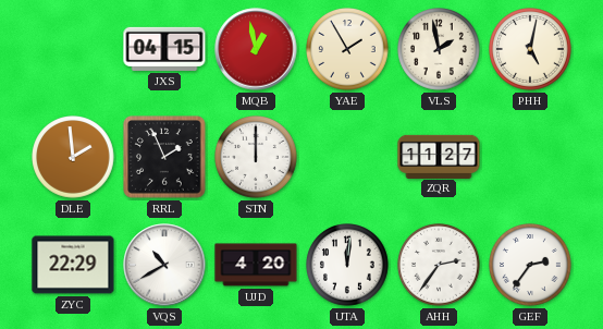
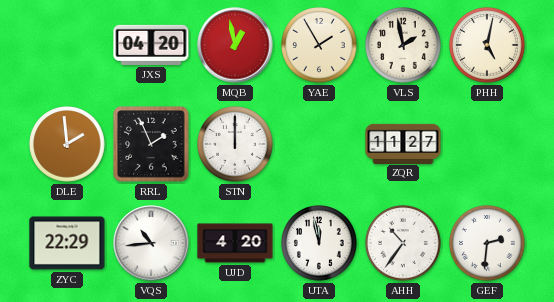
JXS: 04:15 -> 04:20
VQS: 10:40 -> 10:44
UTA: 12:01 -> 11:58
AHH: 2:36 -> 10:36
GEF: 2:36 -> 2:31
